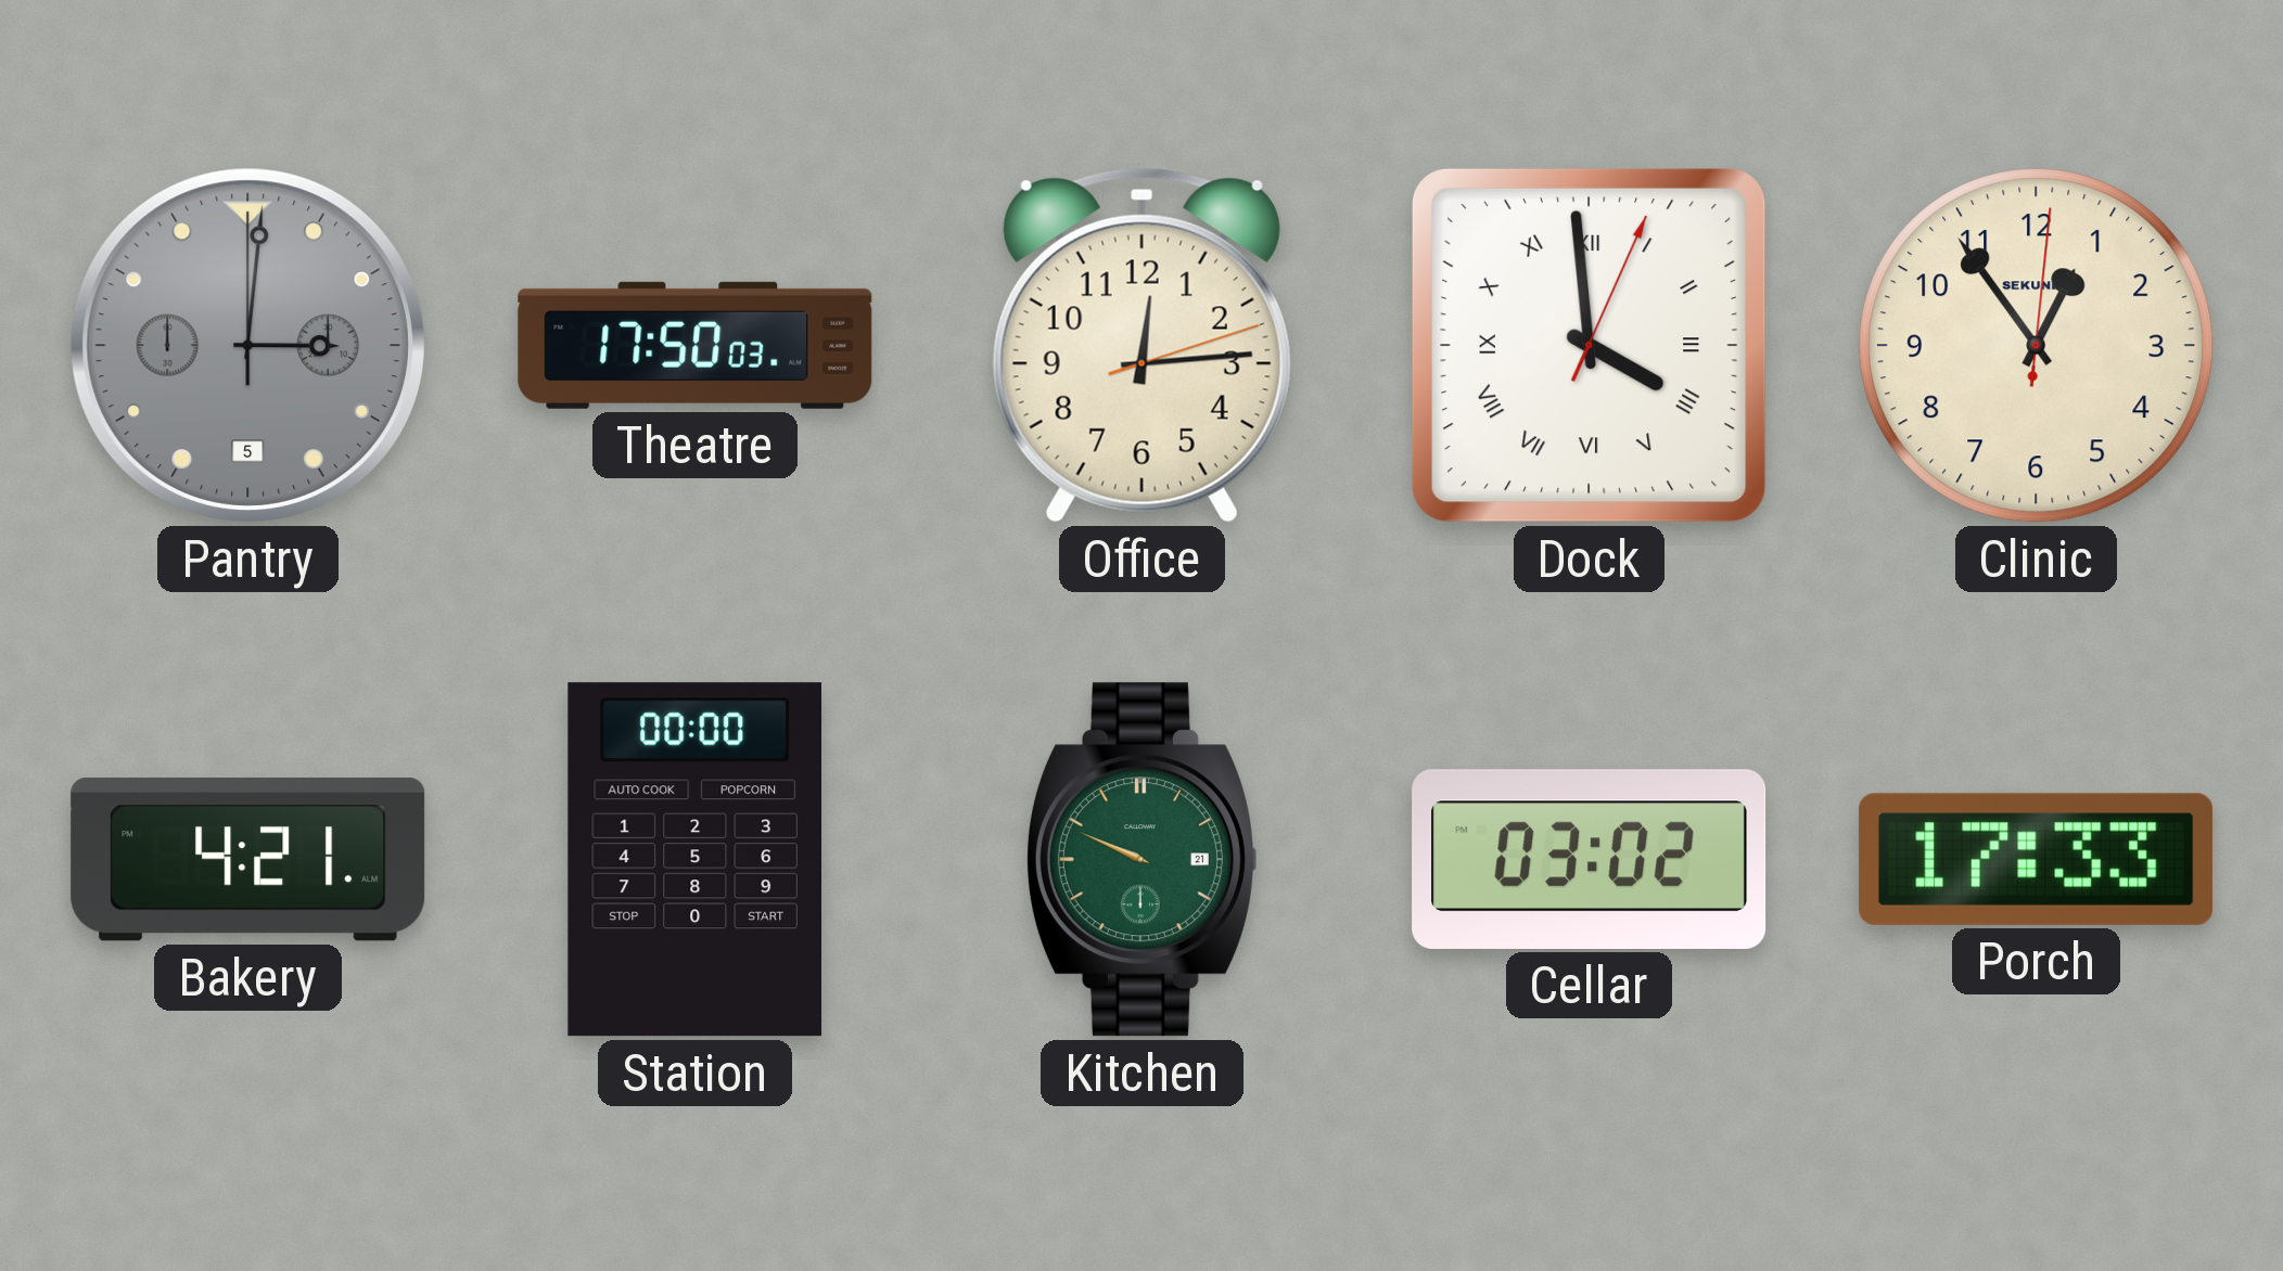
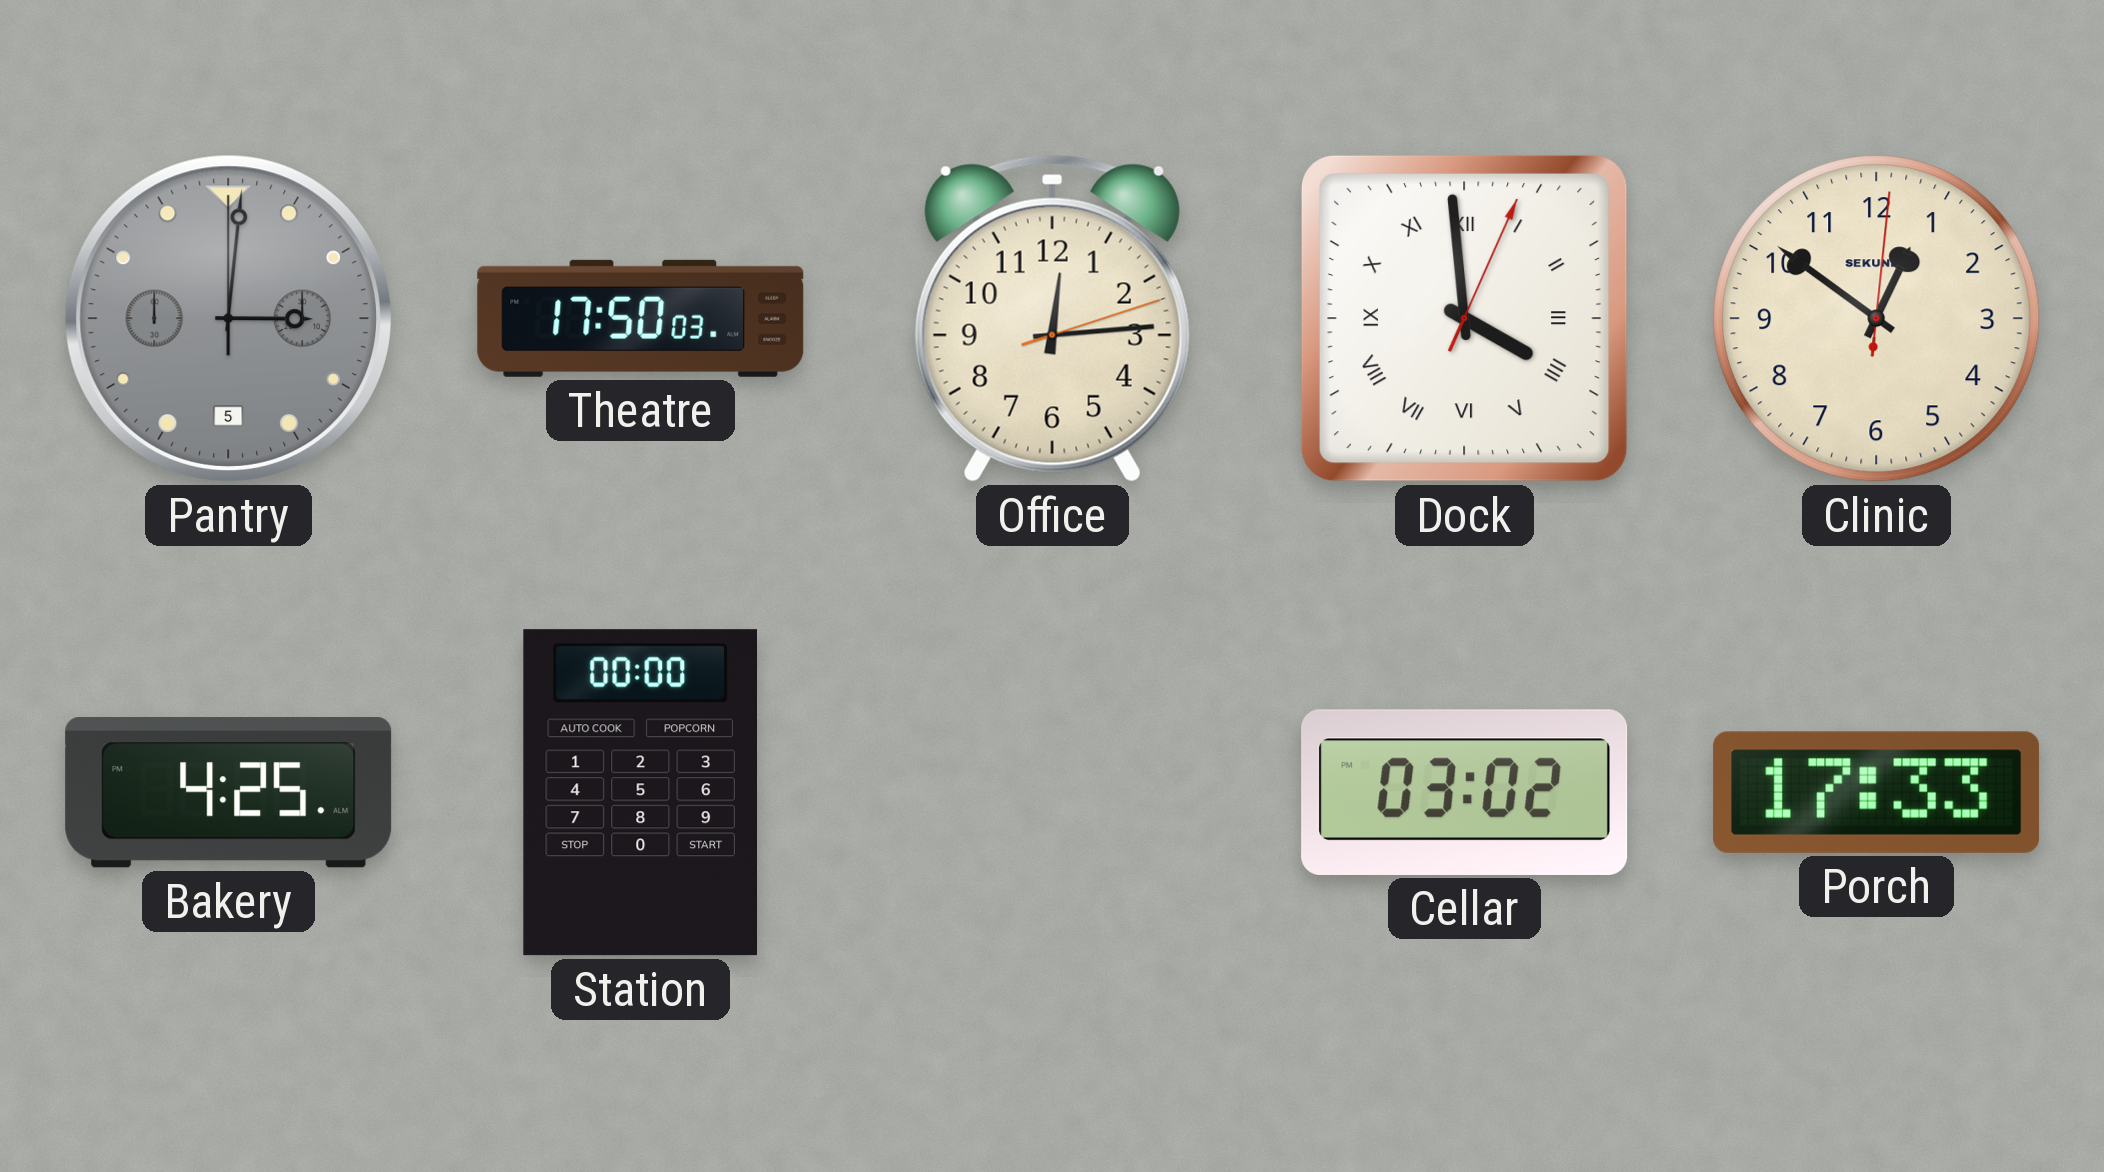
Clinic: 12:54 -> 12:51
Bakery: 4:21 -> 4:25
Kitchen: 9:49 -> none
